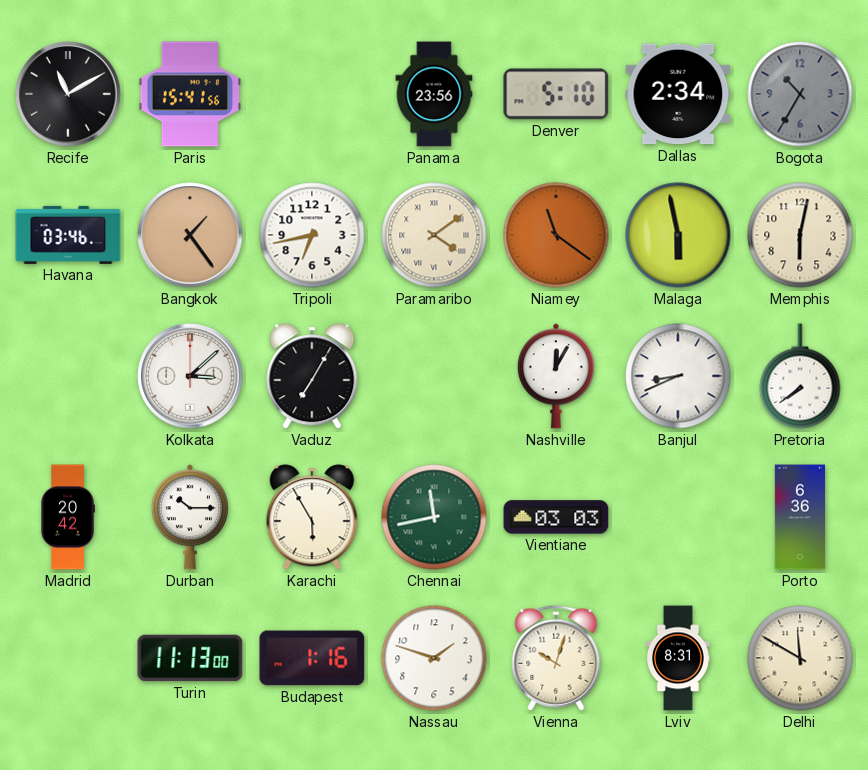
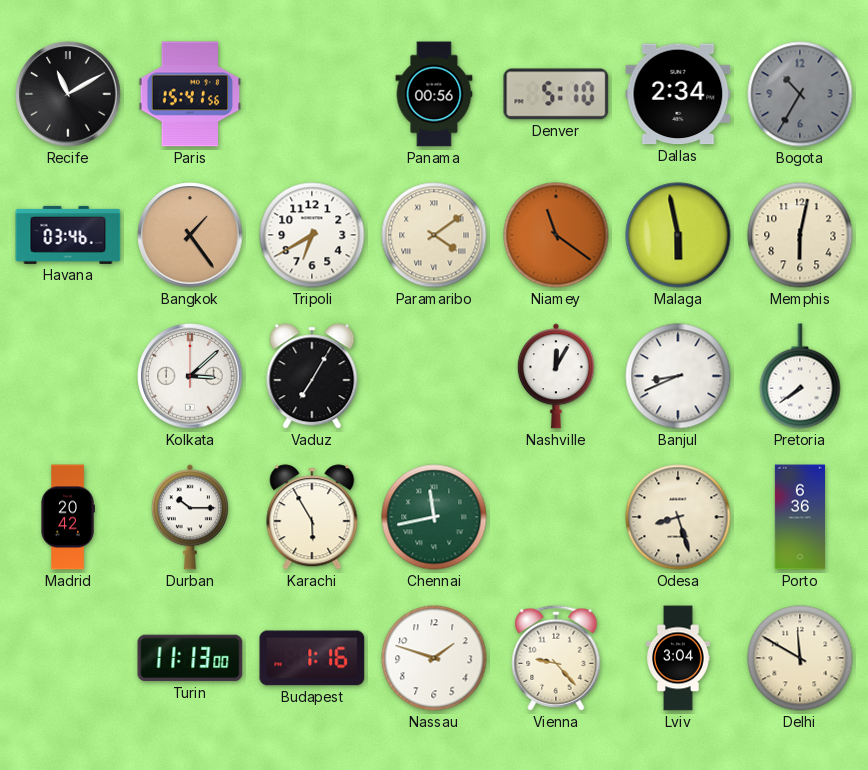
Panama: 23:56 -> 00:56
Tripoli: 6:43 -> 6:40
Vientiane: 03:03 -> none
Odesa: none -> 8:27
Vienna: 10:03 -> 9:23
Lviv: 8:31 -> 3:04
